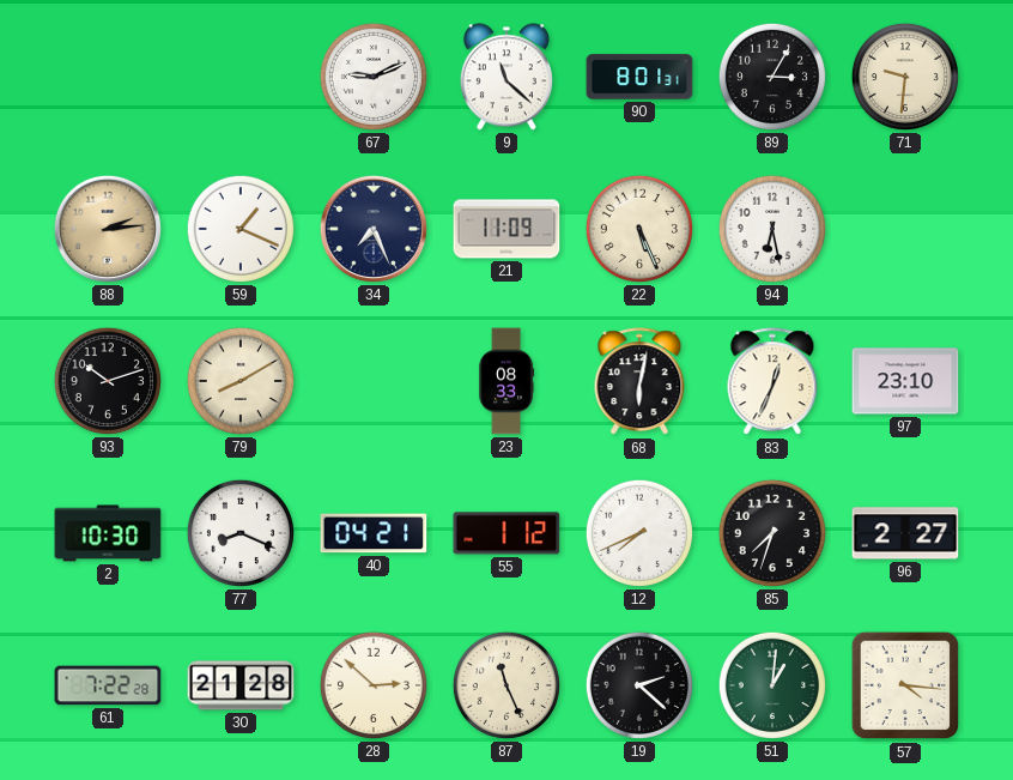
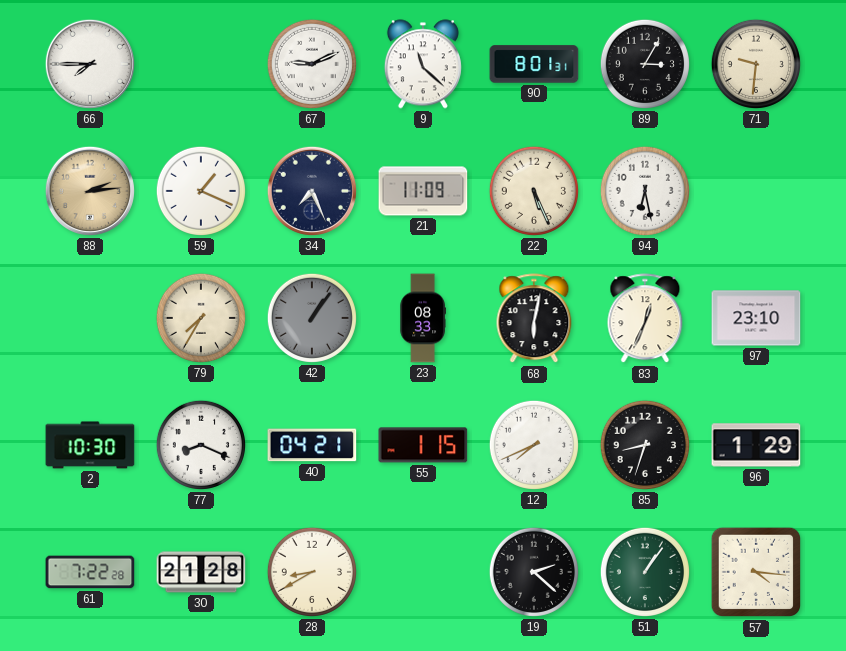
66: none -> 7:45
93: 10:12 -> none
79: 8:10 -> 7:35
42: none -> 1:06
55: 1:12 -> 1:15
85: 7:33 -> 8:33
96: 2:27 -> 1:29
28: 2:52 -> 8:40
87: 11:26 -> none
51: 1:01 -> 1:06
